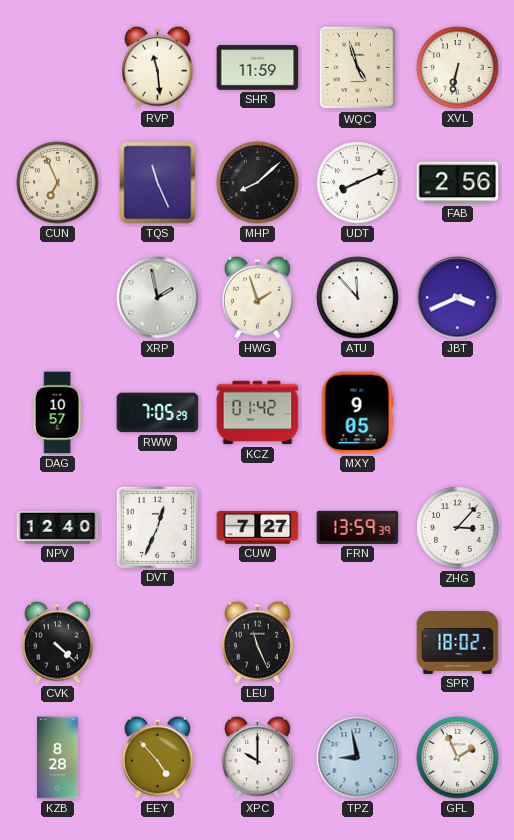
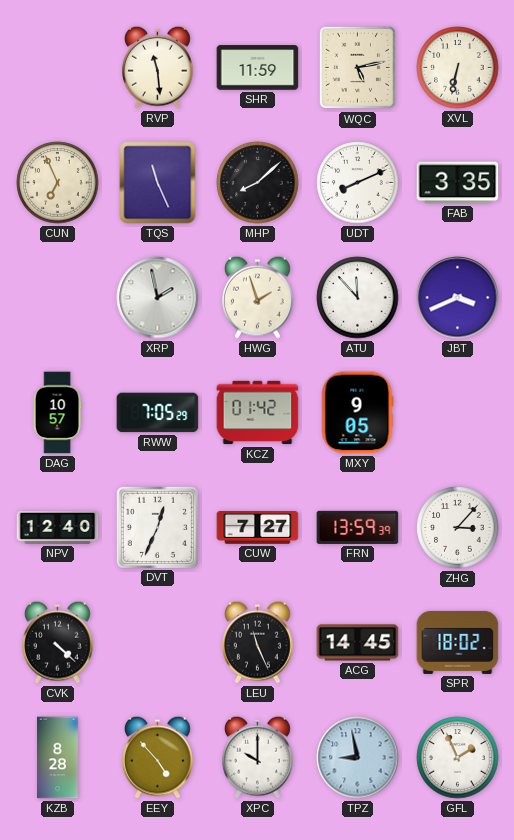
WQC: 4:57 -> 5:13
FAB: 2:56 -> 3:35
ACG: none -> 14:45
